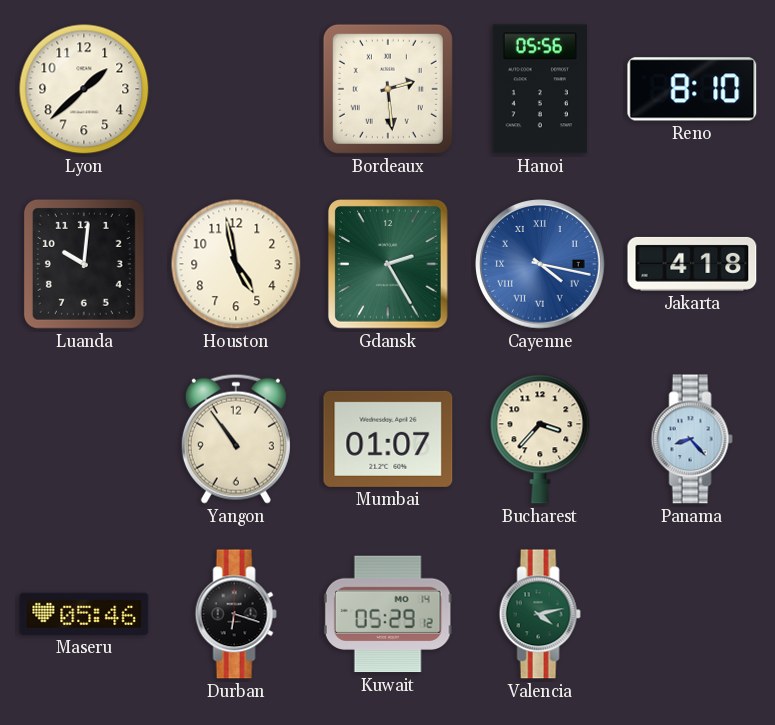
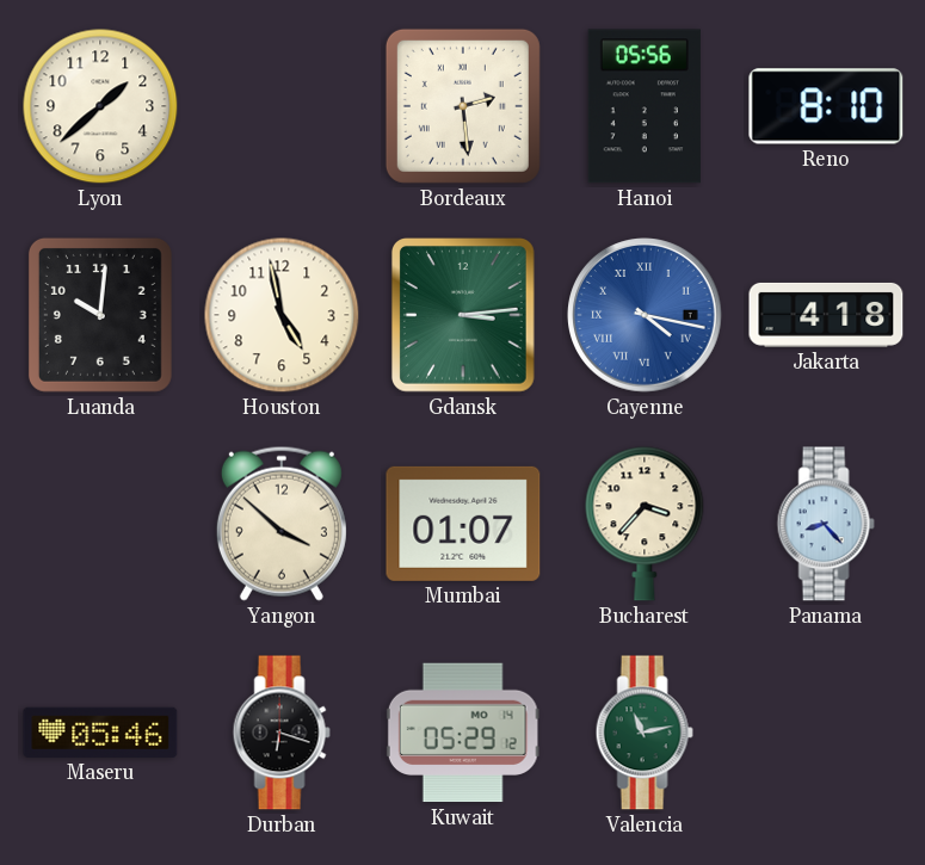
Gdansk: 2:25 -> 3:14
Yangon: 10:54 -> 3:52
Valencia: 4:13 -> 11:13
